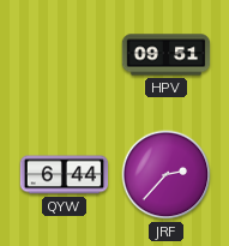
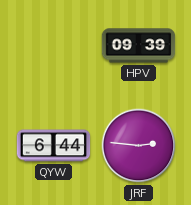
HPV: 09:51 -> 09:39
JRF: 2:37 -> 2:46
